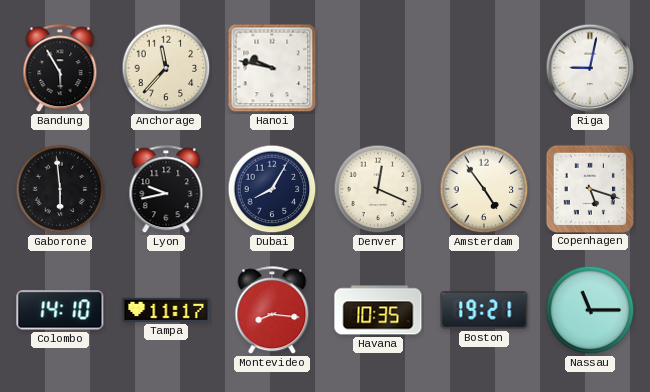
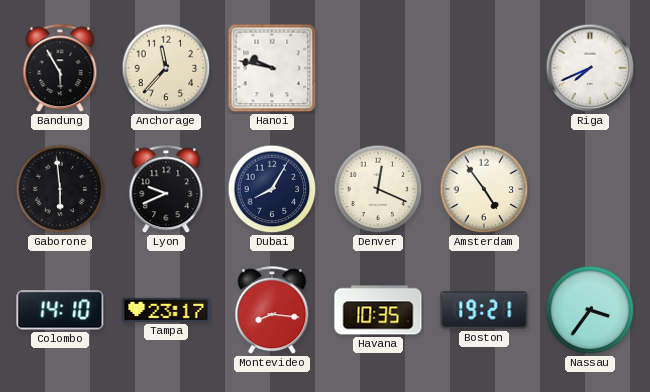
Riga: 9:02 -> 7:41
Lyon: 9:43 -> 9:41
Copenhagen: 5:18 -> none
Tampa: 11:17 -> 23:17
Nassau: 11:15 -> 3:36
